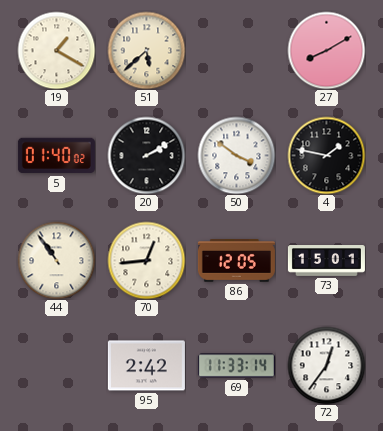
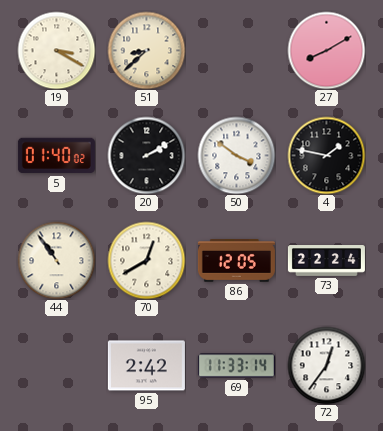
19: 1:20 -> 3:20
51: 5:38 -> 8:38
70: 12:44 -> 12:40
73: 15:01 -> 22:24
